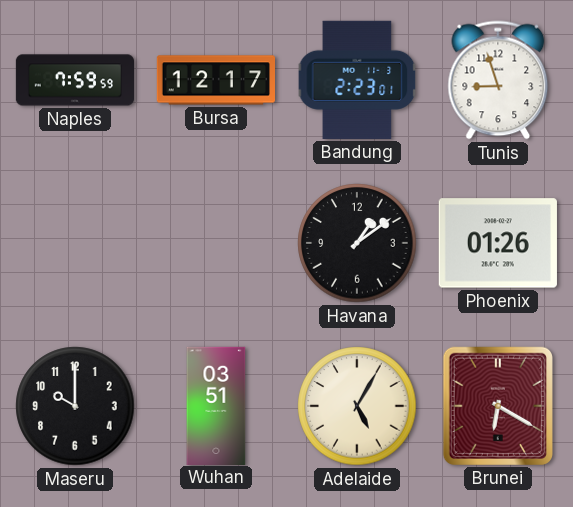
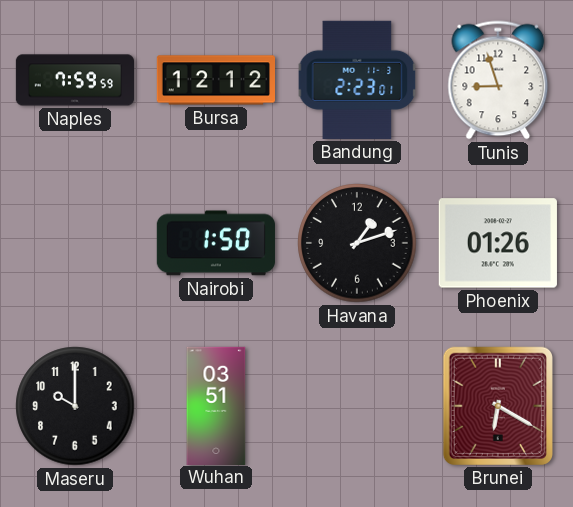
Bursa: 12:17 -> 12:12
Nairobi: none -> 1:50
Havana: 1:09 -> 1:12
Adelaide: 5:05 -> none
